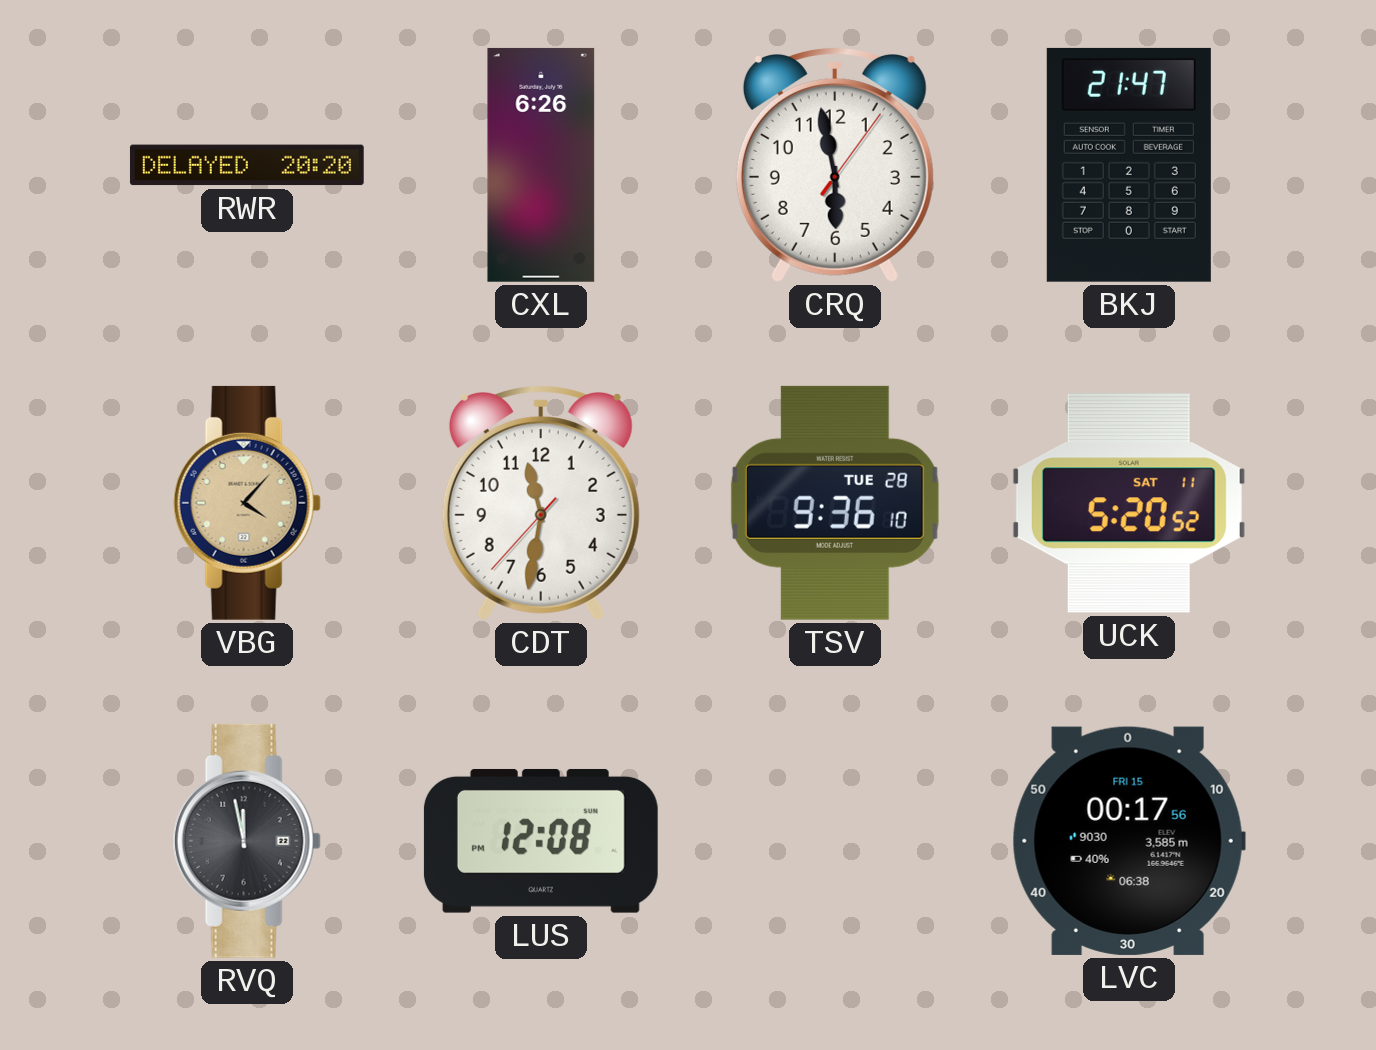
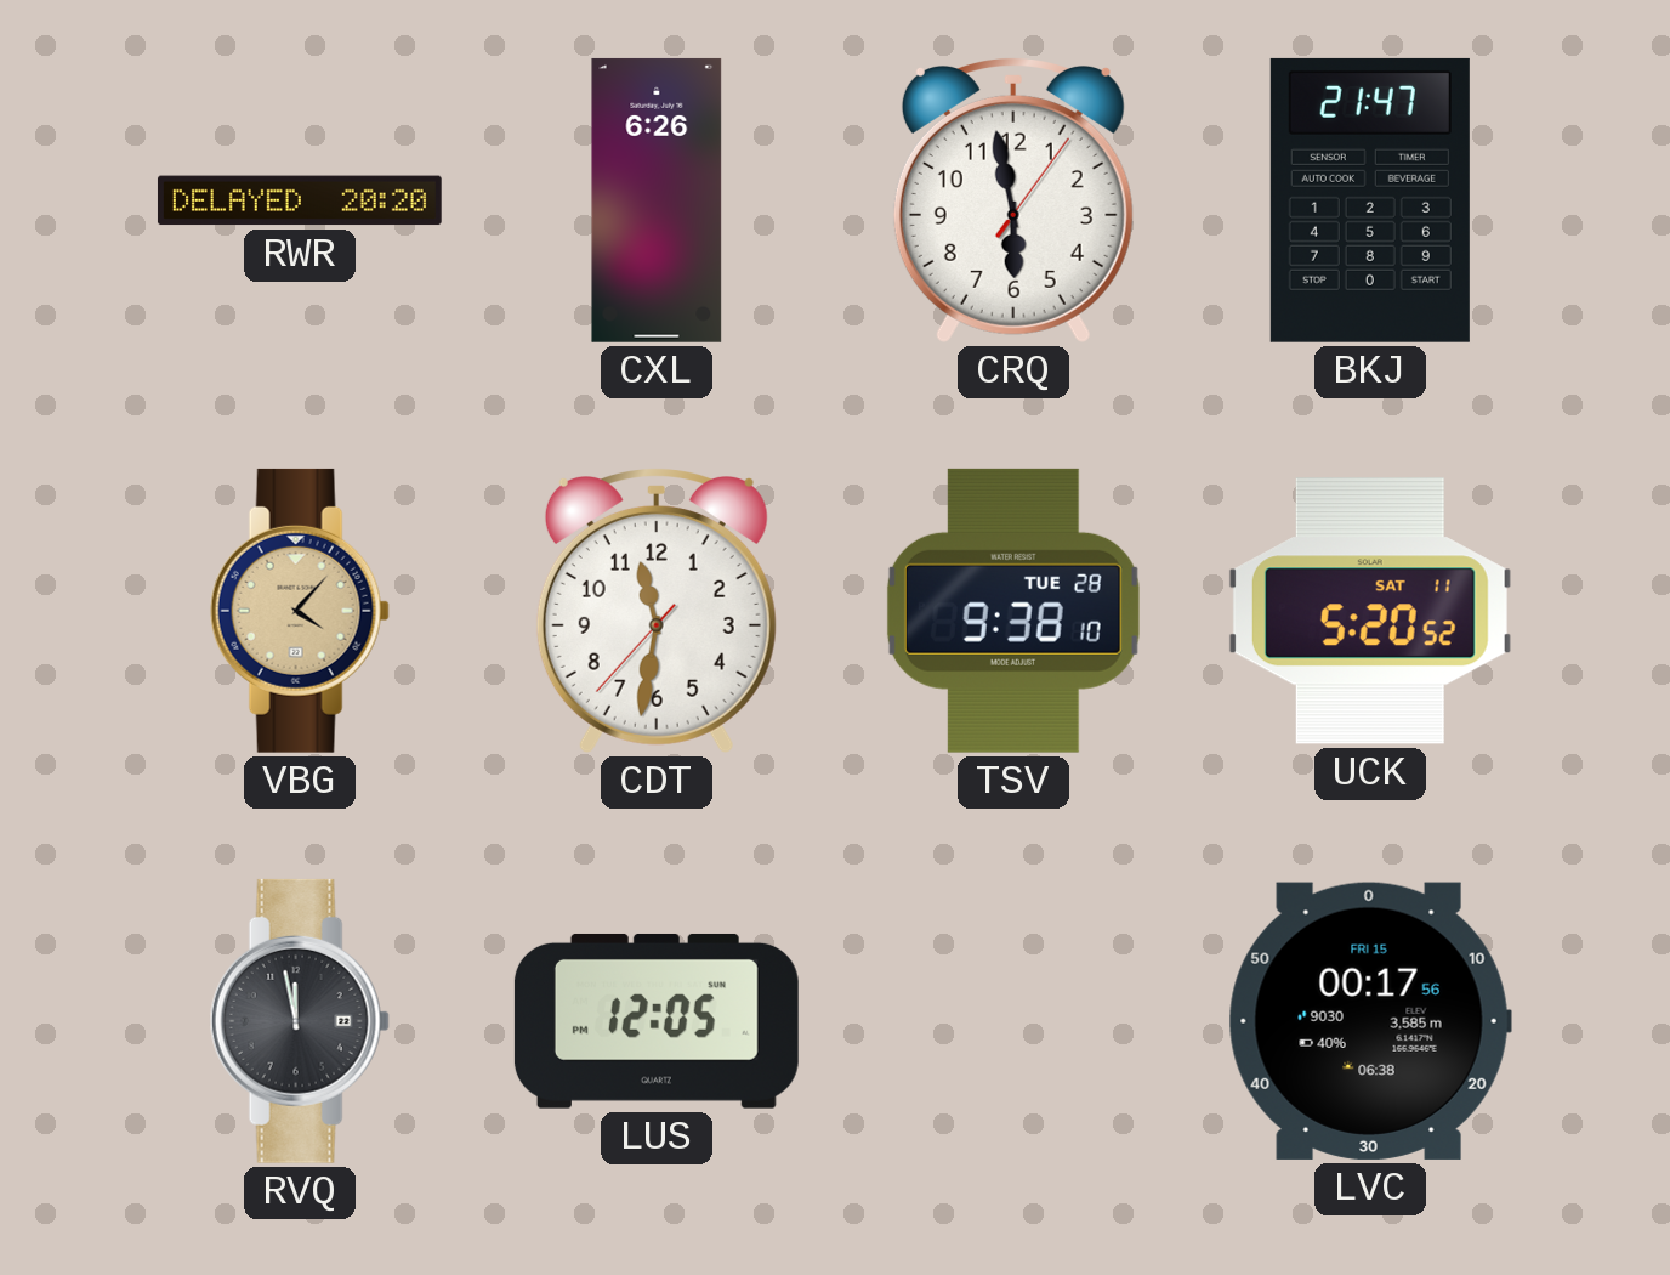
TSV: 9:36 -> 9:38
LUS: 12:08 -> 12:05
